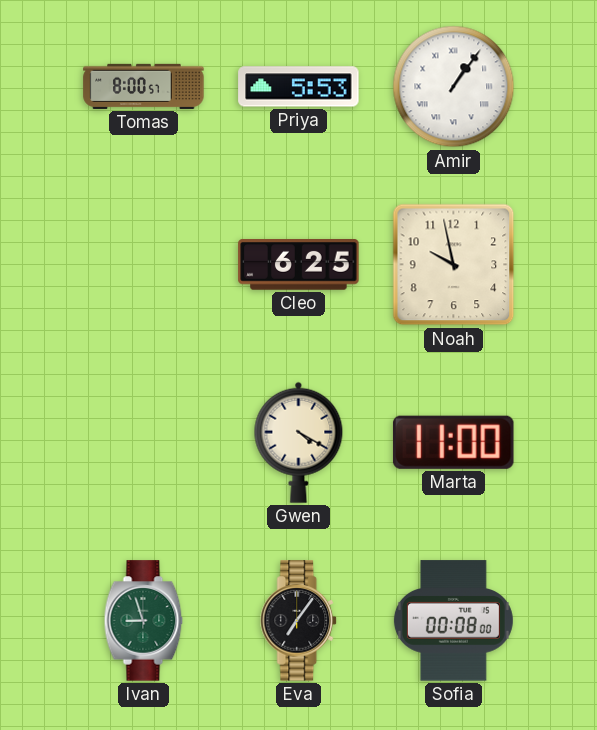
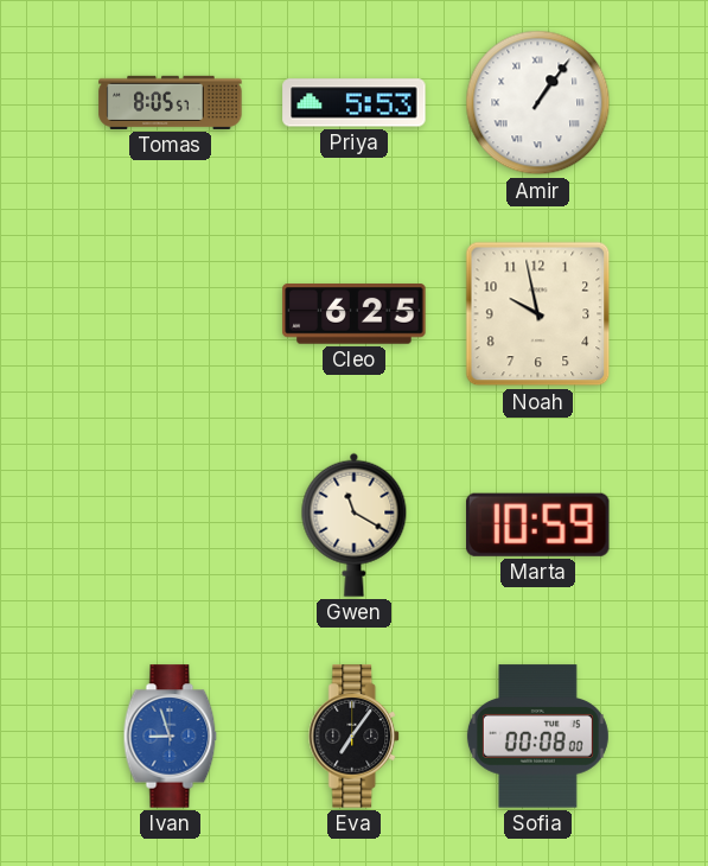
Tomas: 8:00 -> 8:05
Gwen: 4:20 -> 11:20
Marta: 11:00 -> 10:59
Ivan dial: green -> blue
